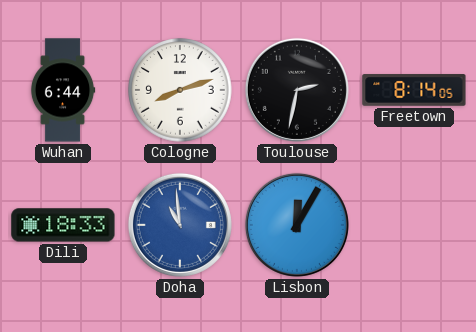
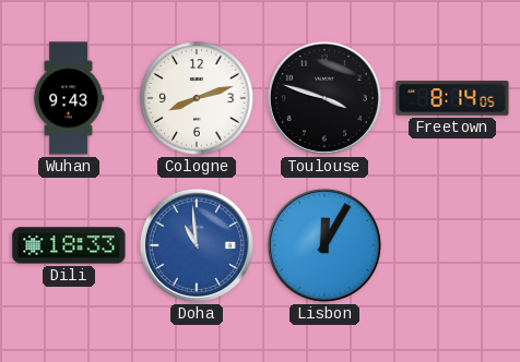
Wuhan: 6:44 -> 9:43
Toulouse: 2:32 -> 3:48
